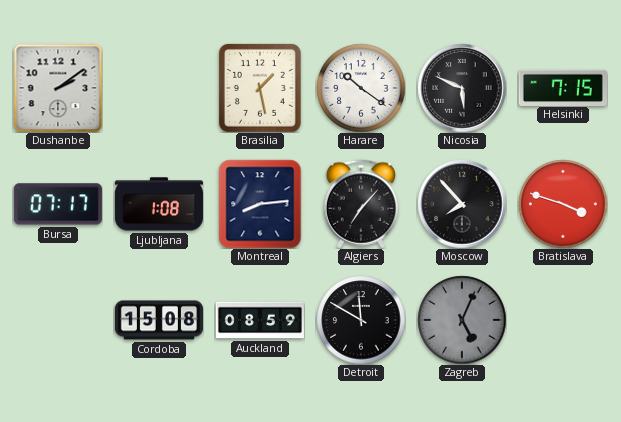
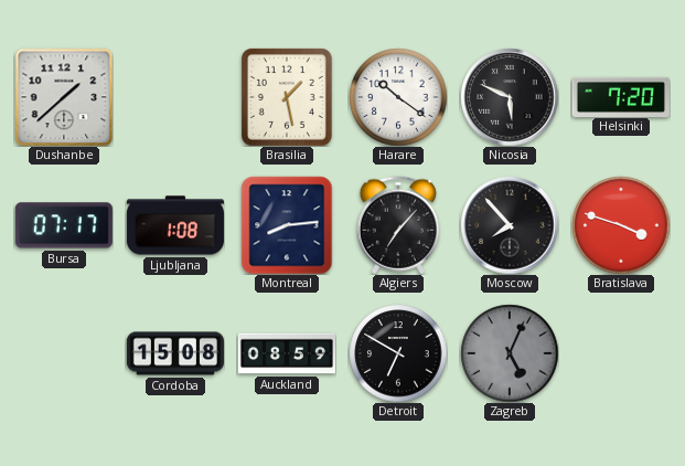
Dushanbe: 2:09 -> 1:38
Helsinki: 7:15 -> 7:20
Detroit: 11:50 -> 6:50
